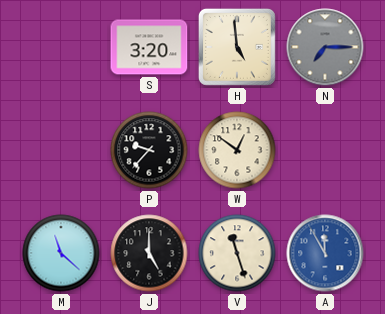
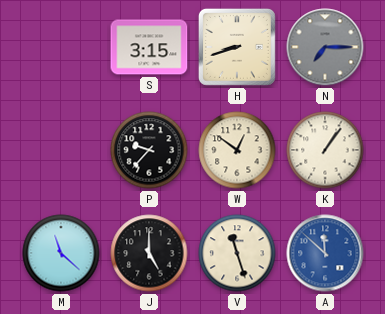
S: 3:20 -> 3:15
H: 4:59 -> 8:42
K: none -> 1:06
A: 11:55 -> 11:52
